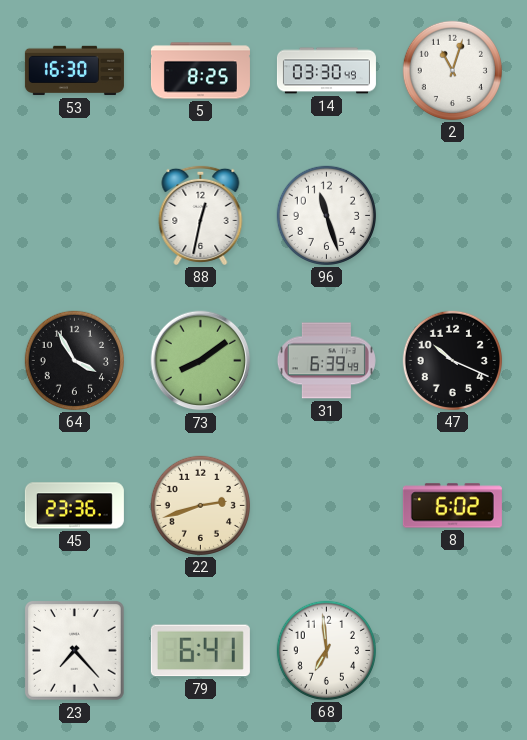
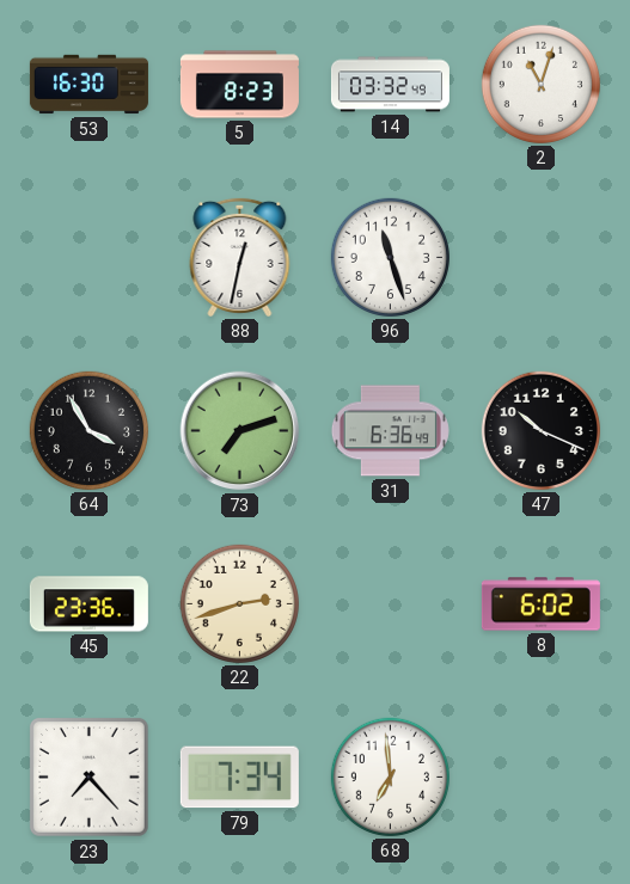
5: 8:25 -> 8:23
14: 03:30 -> 03:32
73: 8:09 -> 7:12
31: 6:39 -> 6:36
79: 6:41 -> 7:34
